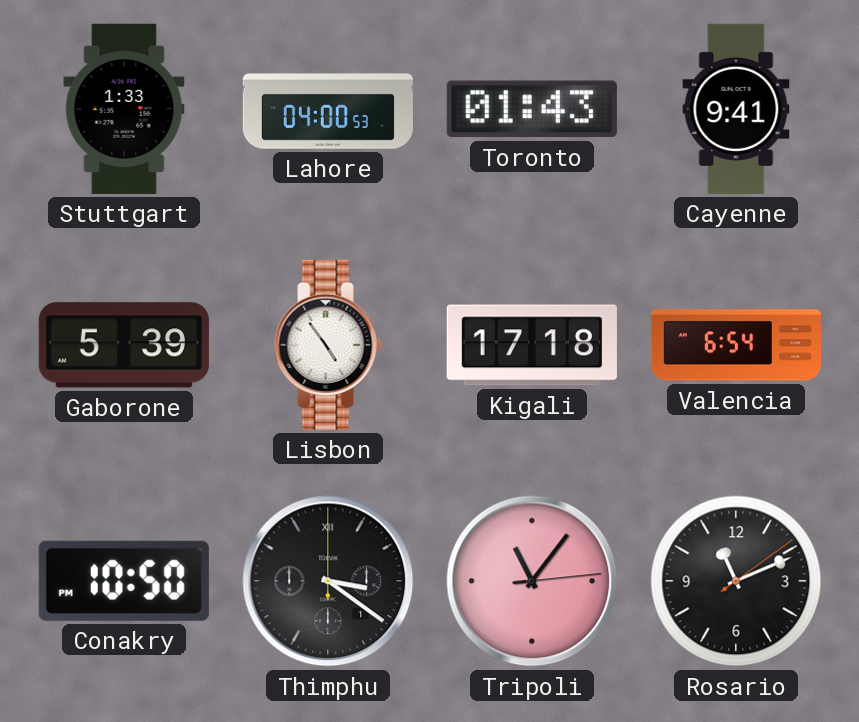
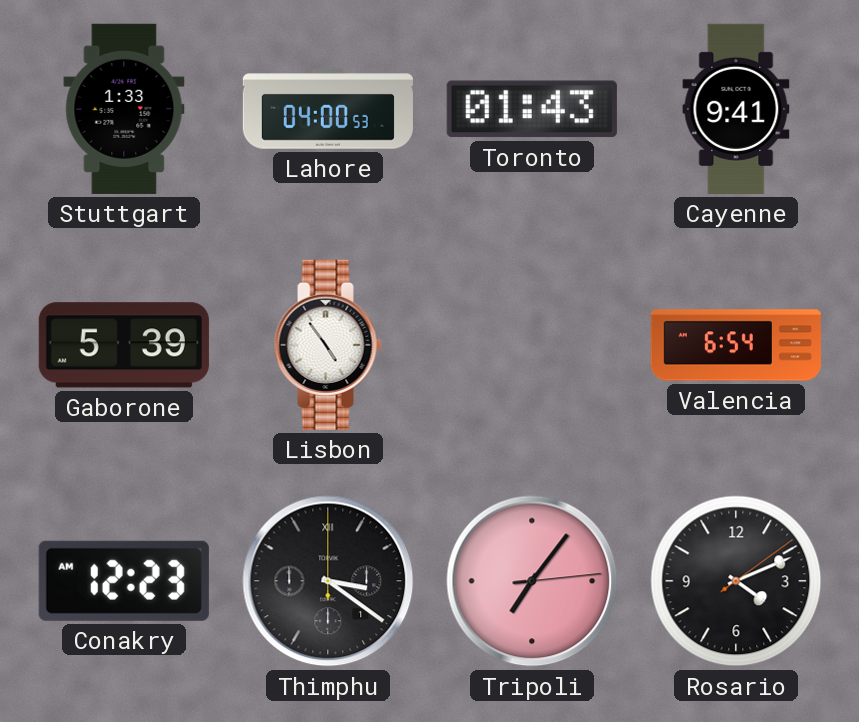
Kigali: 17:18 -> none
Conakry: 10:50 -> 12:23
Tripoli: 11:06 -> 7:06
Rosario: 11:11 -> 4:11
